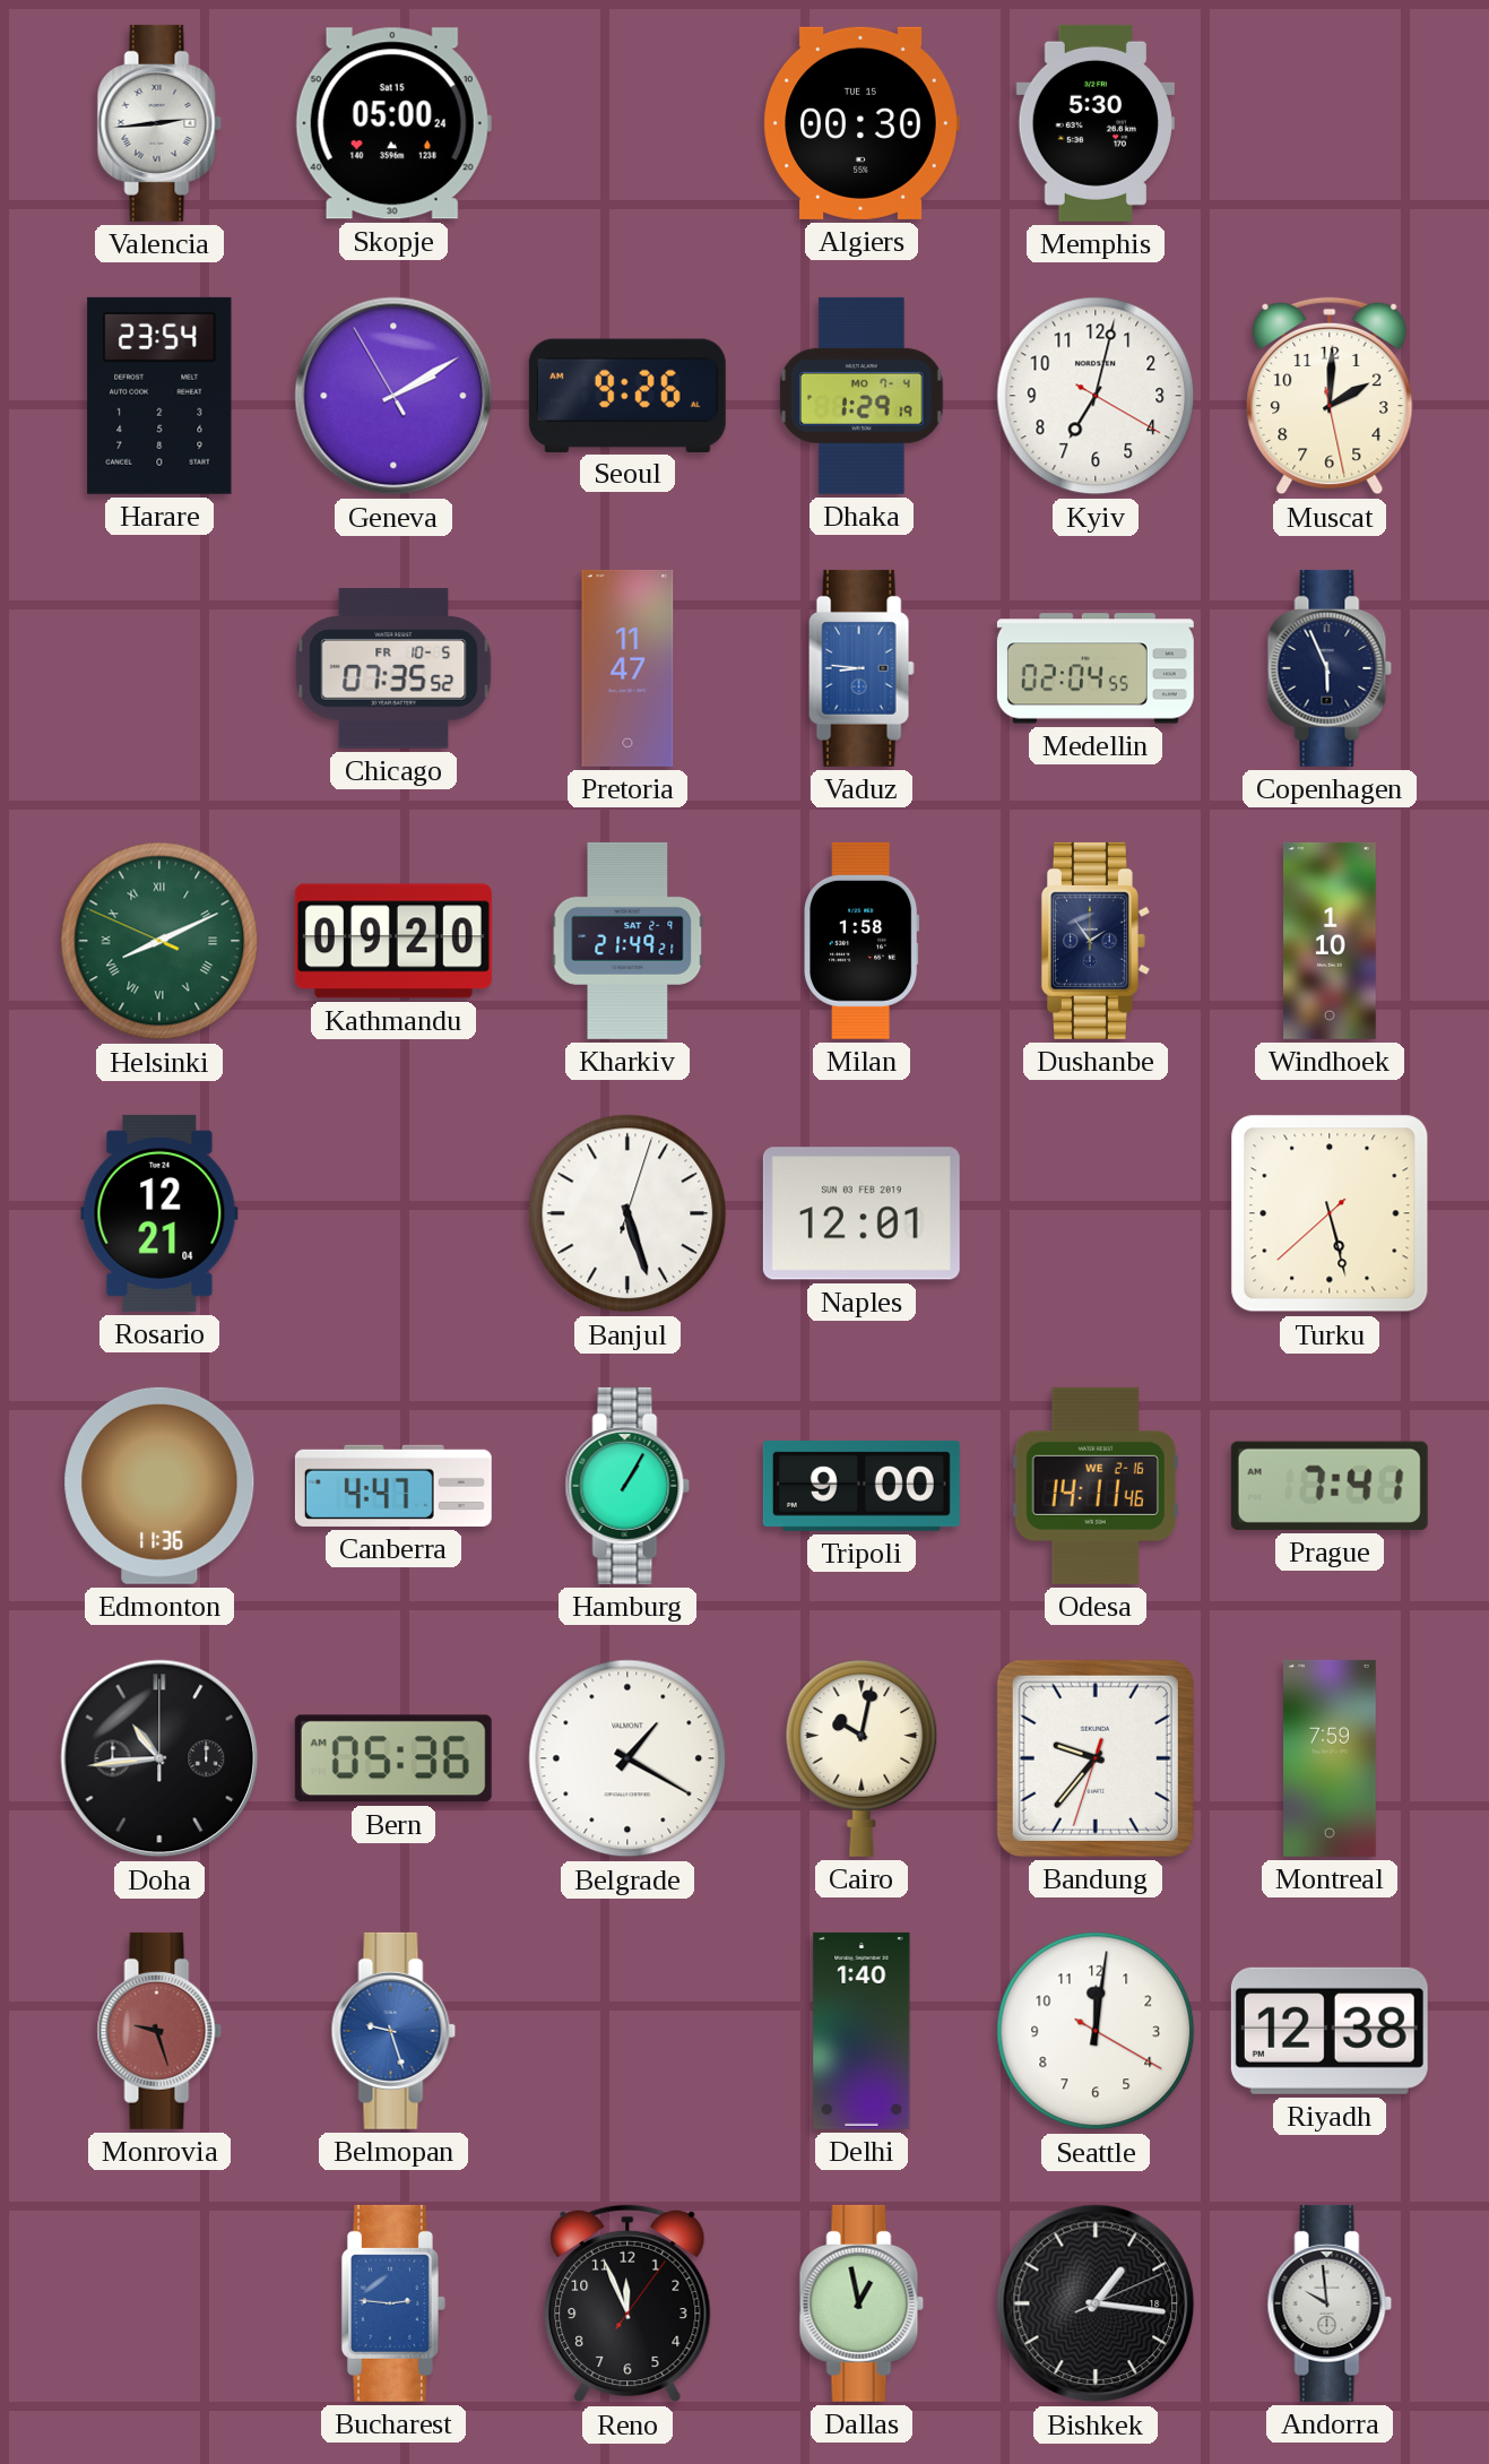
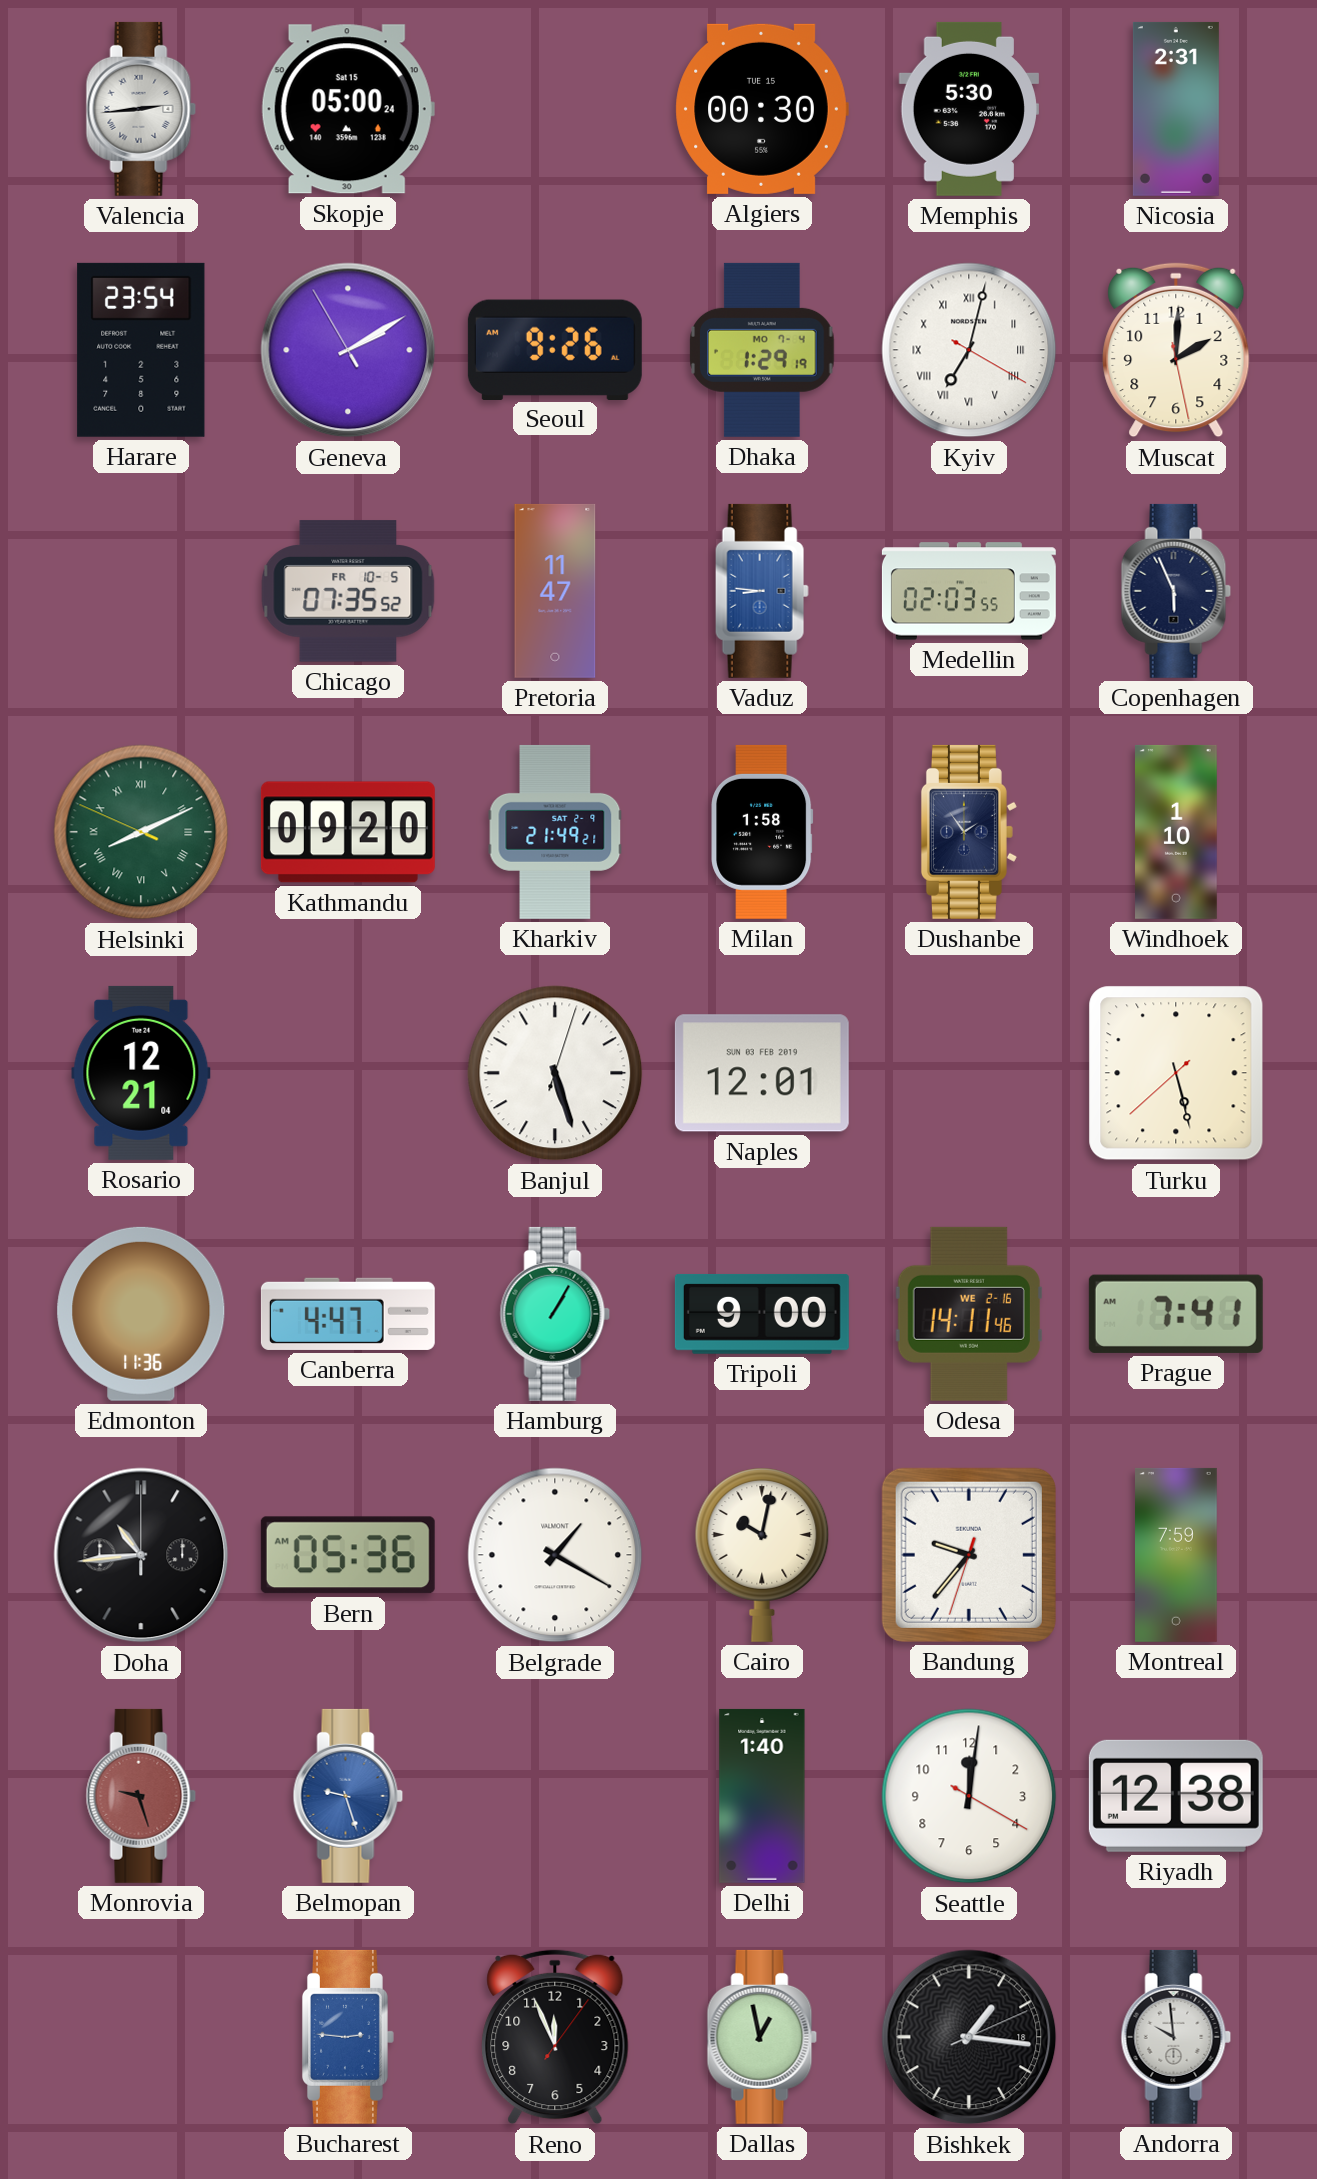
Nicosia: none -> 2:31
Kyiv numerals: Arabic -> Roman
Medellin: 02:04 -> 02:03
